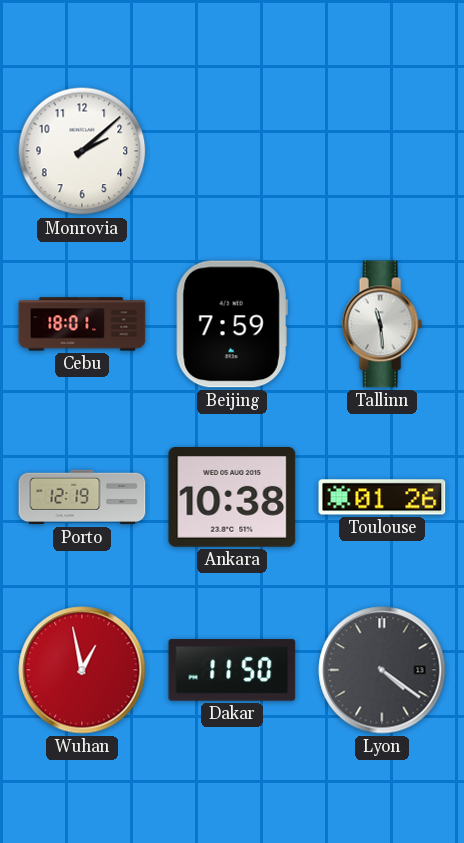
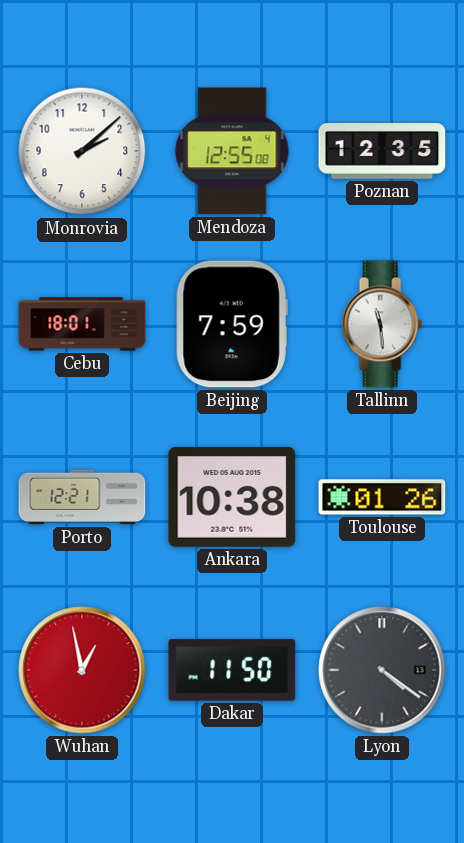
Mendoza: none -> 12:55
Poznan: none -> 12:35
Porto: 12:19 -> 12:21
